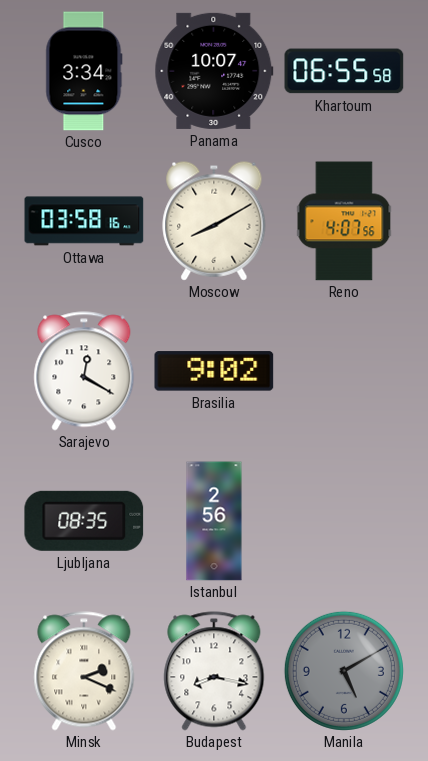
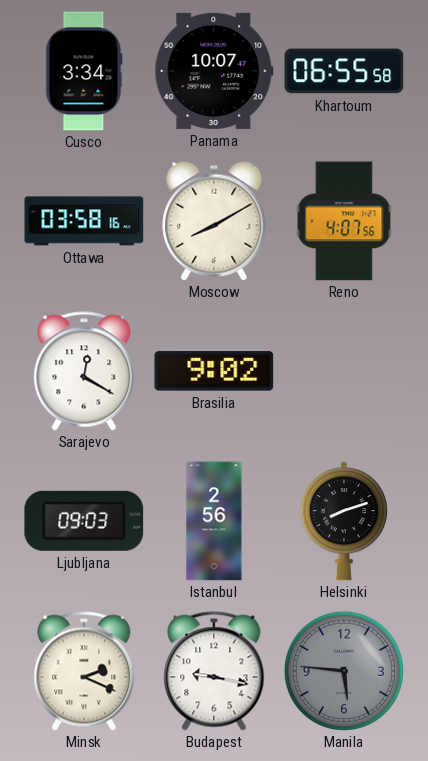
Ljubljana: 08:35 -> 09:03
Helsinki: none -> 8:12
Budapest: 8:17 -> 9:17
Manila: 5:10 -> 5:46
